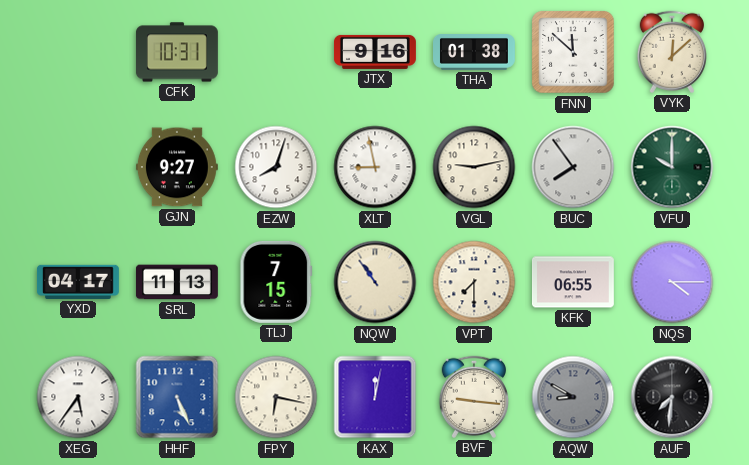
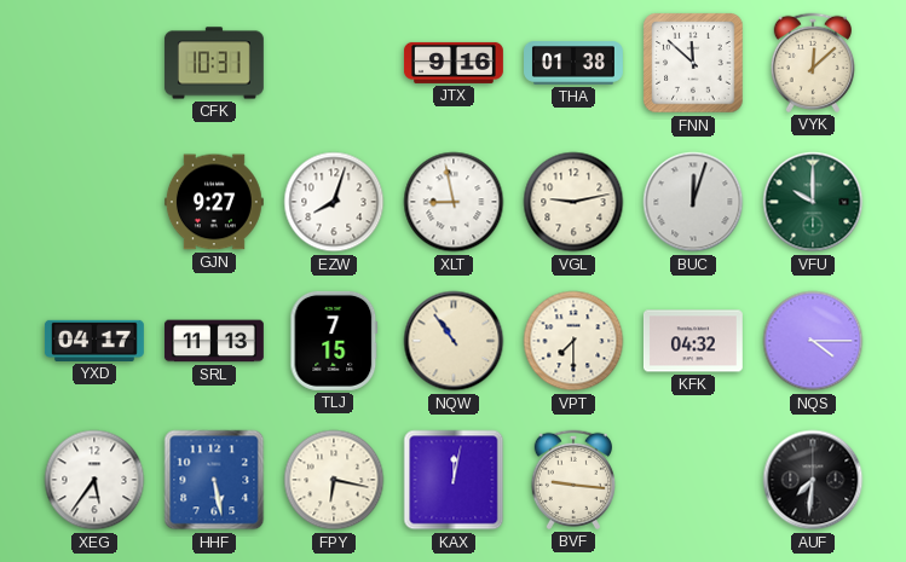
BUC: 7:54 -> 12:03
KFK: 06:55 -> 04:32
HHF: 5:26 -> 5:28
AQW: 8:50 -> none
